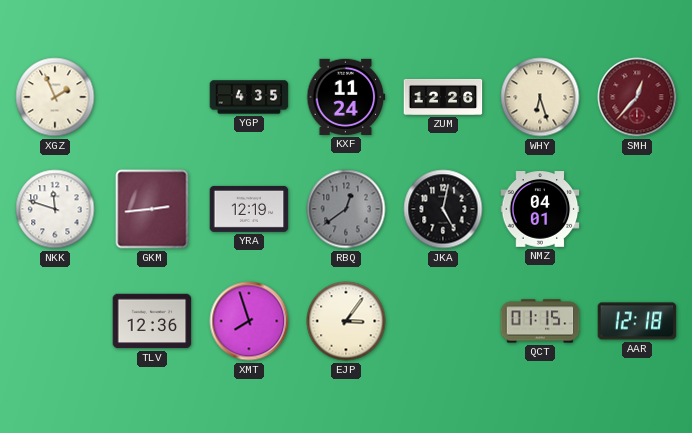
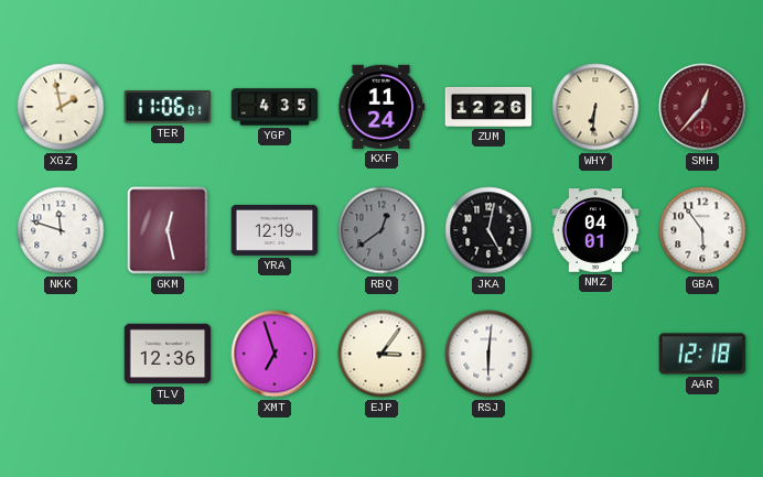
XGZ: 1:56 -> 1:58
TER: none -> 11:06
WHY: 6:27 -> 6:31
GKM: 2:44 -> 12:28
GBA: none -> 5:54
XMT: 7:57 -> 6:57
RSJ: none -> 6:01
QCT: 01:15 -> none
